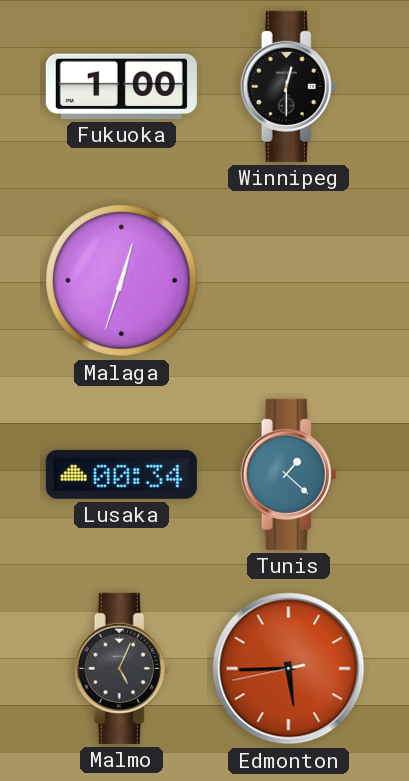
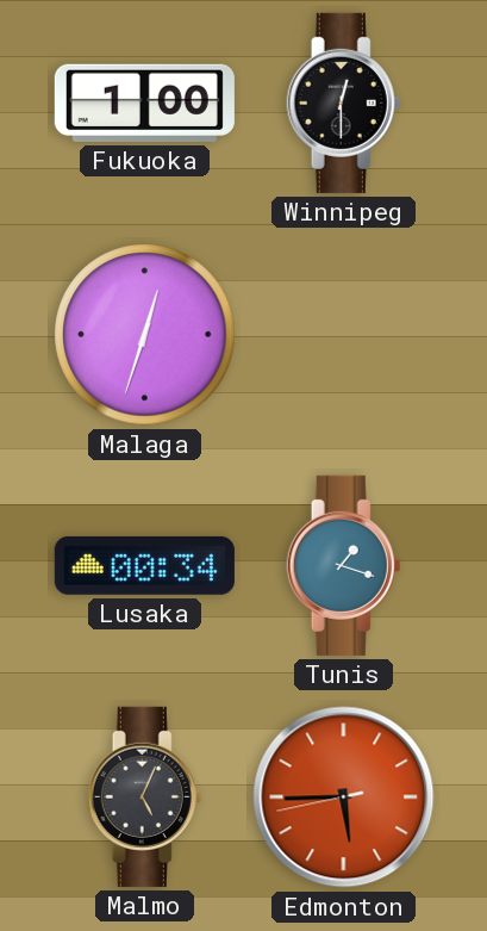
Tunis: 1:22 -> 1:18
